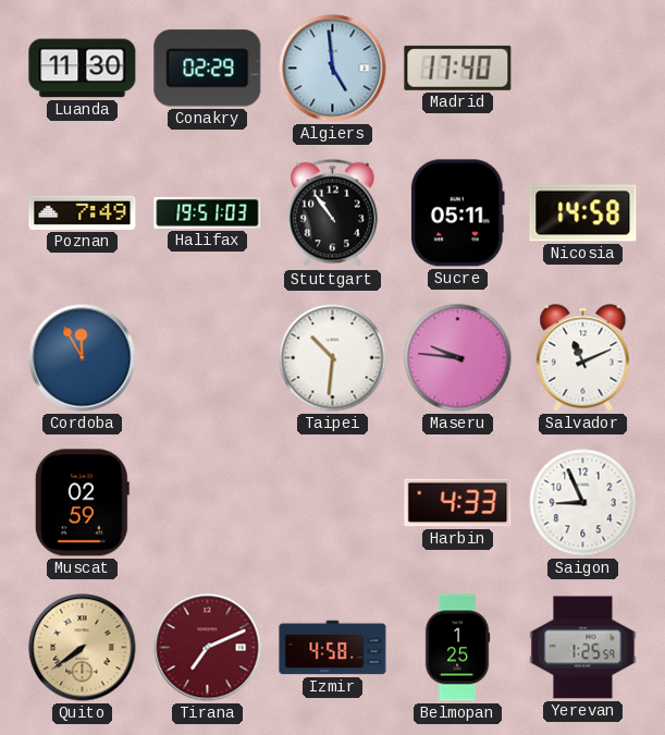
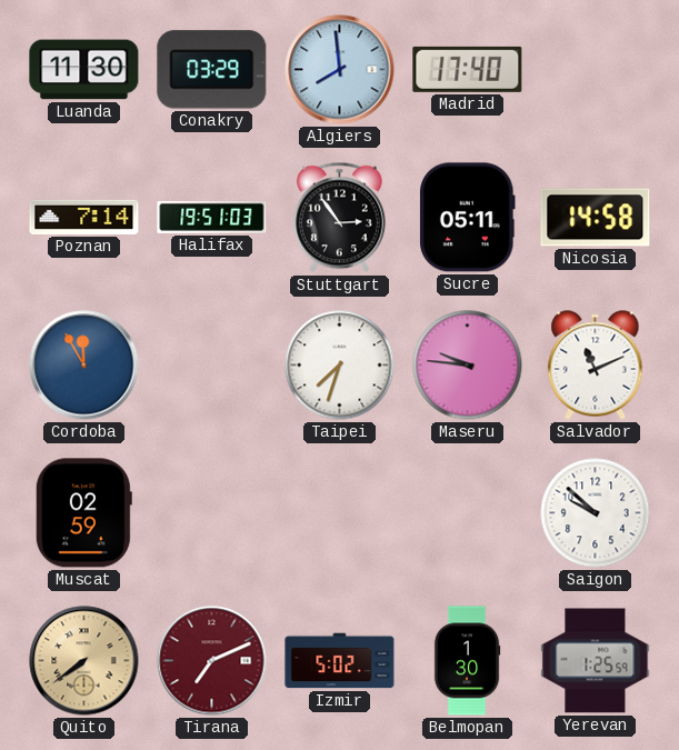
Conakry: 02:29 -> 03:29
Algiers: 4:59 -> 7:59
Poznan: 7:49 -> 7:14
Stuttgart: 10:54 -> 2:54
Taipei: 10:31 -> 7:33
Harbin: 4:33 -> none
Saigon: 8:56 -> 9:52
Izmir: 4:58 -> 5:02
Belmopan: 1:25 -> 1:30
